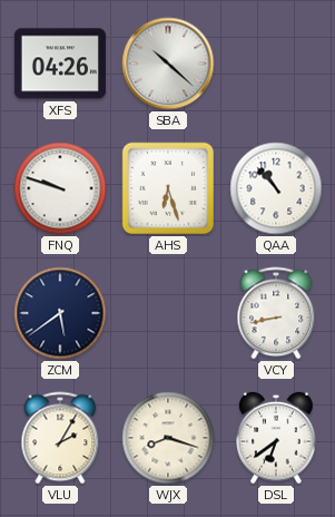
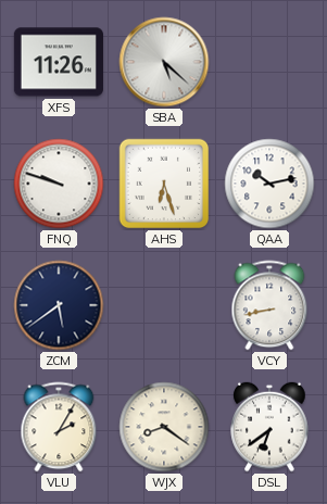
XFS: 04:26 -> 11:26
SBA: 10:22 -> 5:22
QAA: 10:53 -> 10:13
WJX: 8:18 -> 8:21
